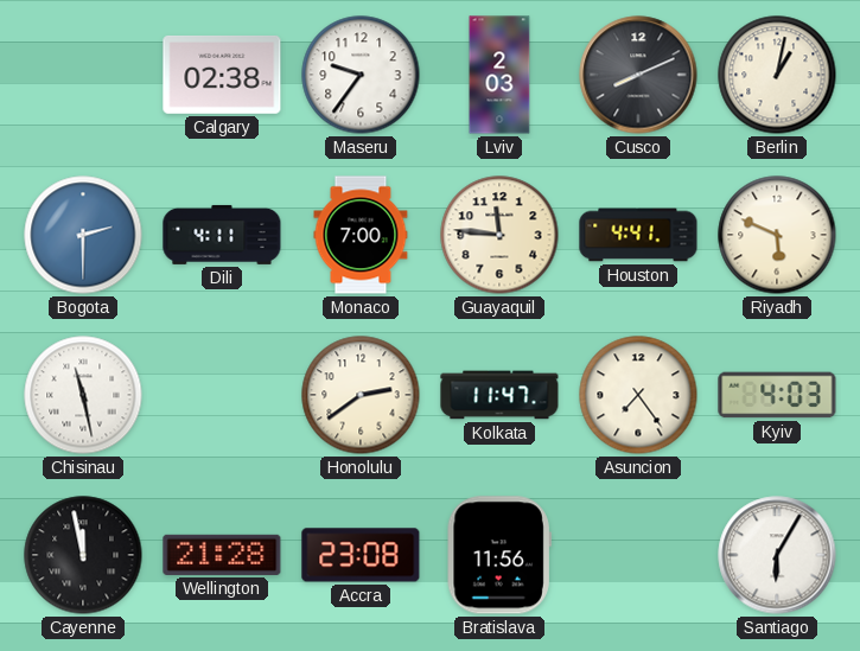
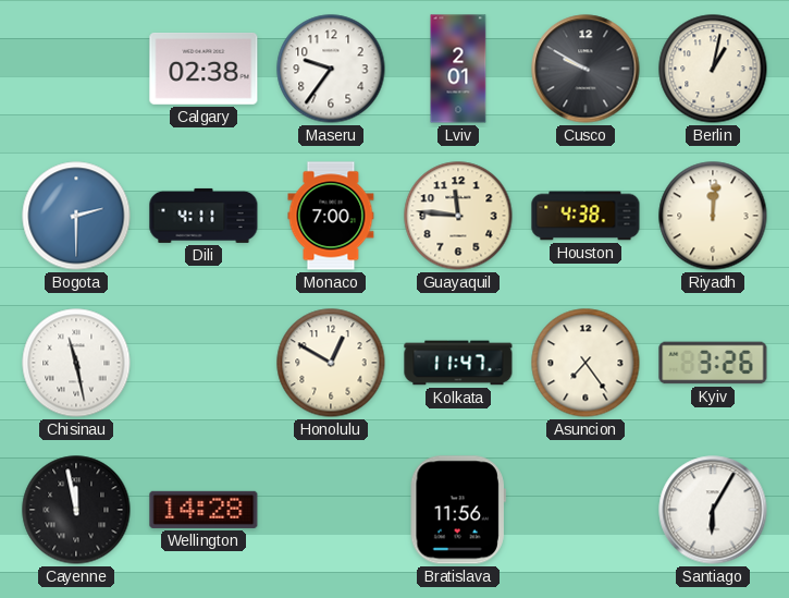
Lviv: 2:03 -> 2:01
Cusco: 8:11 -> 9:50
Houston: 4:41 -> 4:38
Riyadh: 5:49 -> 12:01
Honolulu: 2:39 -> 12:50
Kyiv: 4:03 -> 3:26
Wellington: 21:28 -> 14:28
Accra: 23:08 -> none
